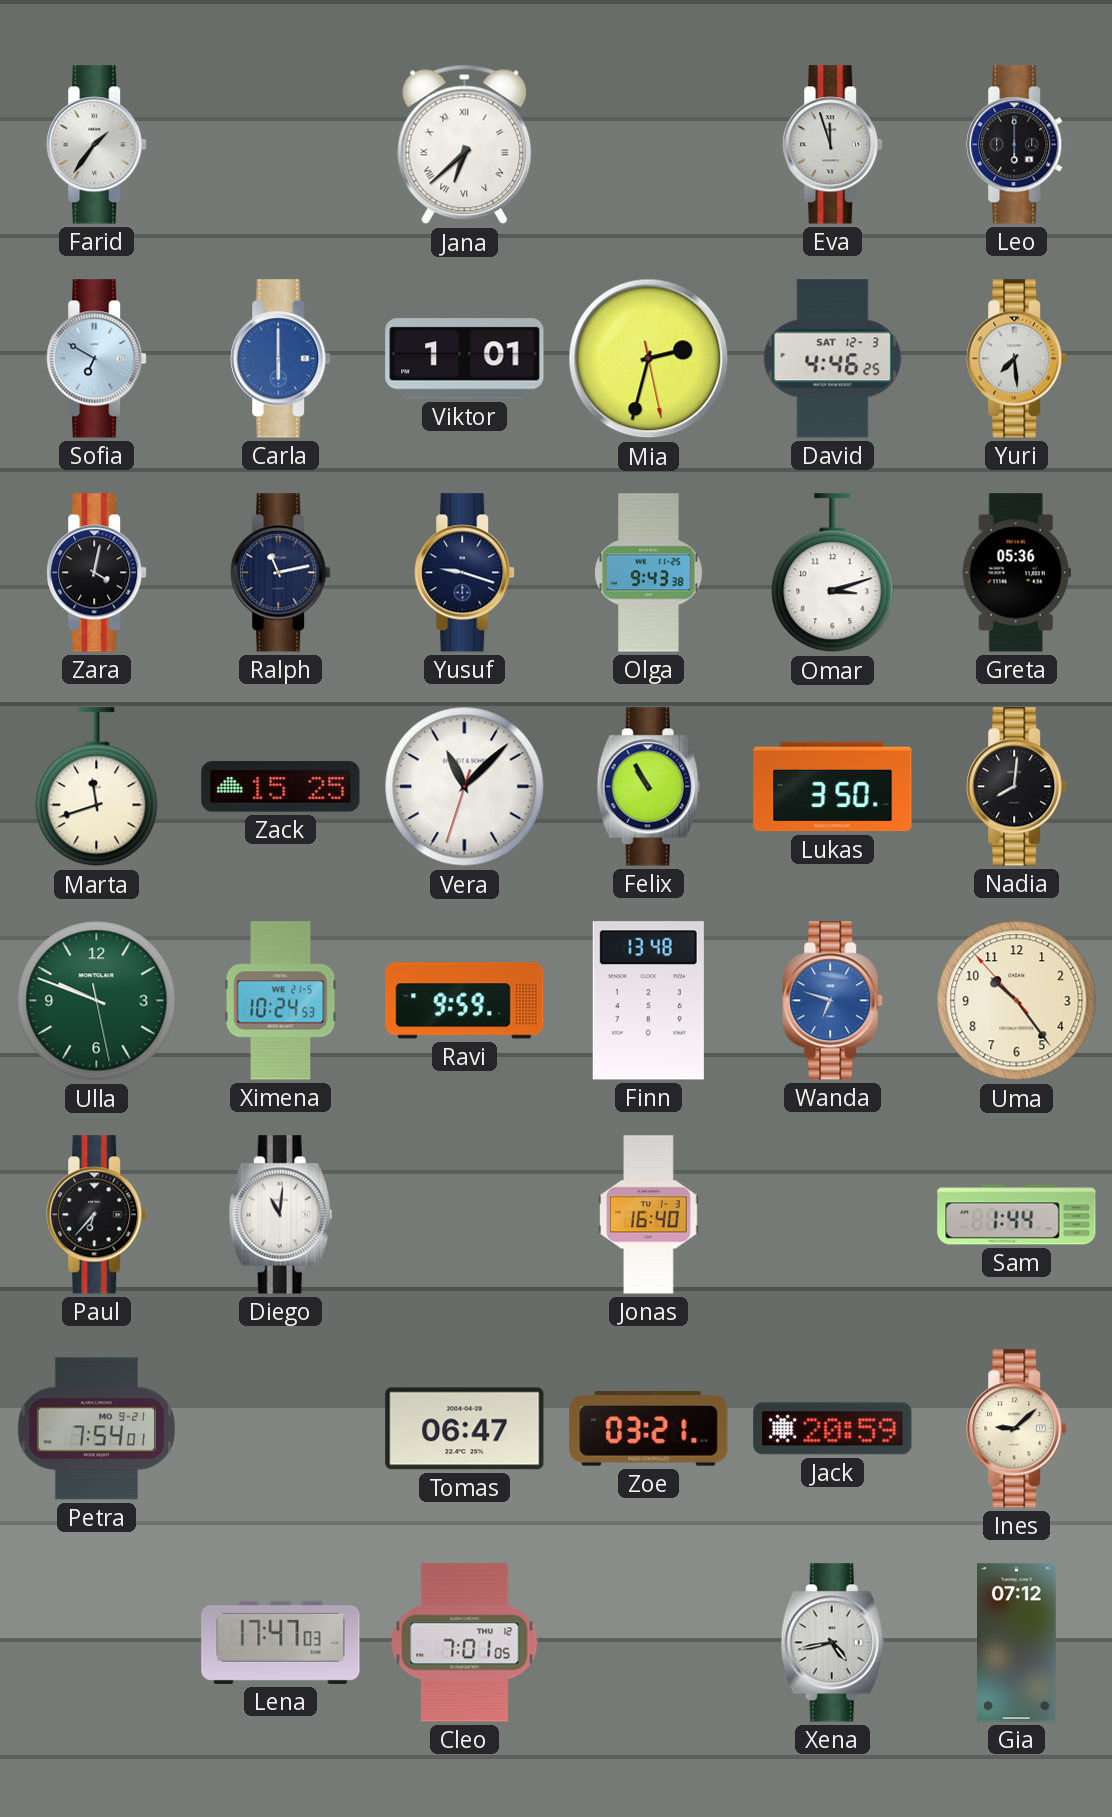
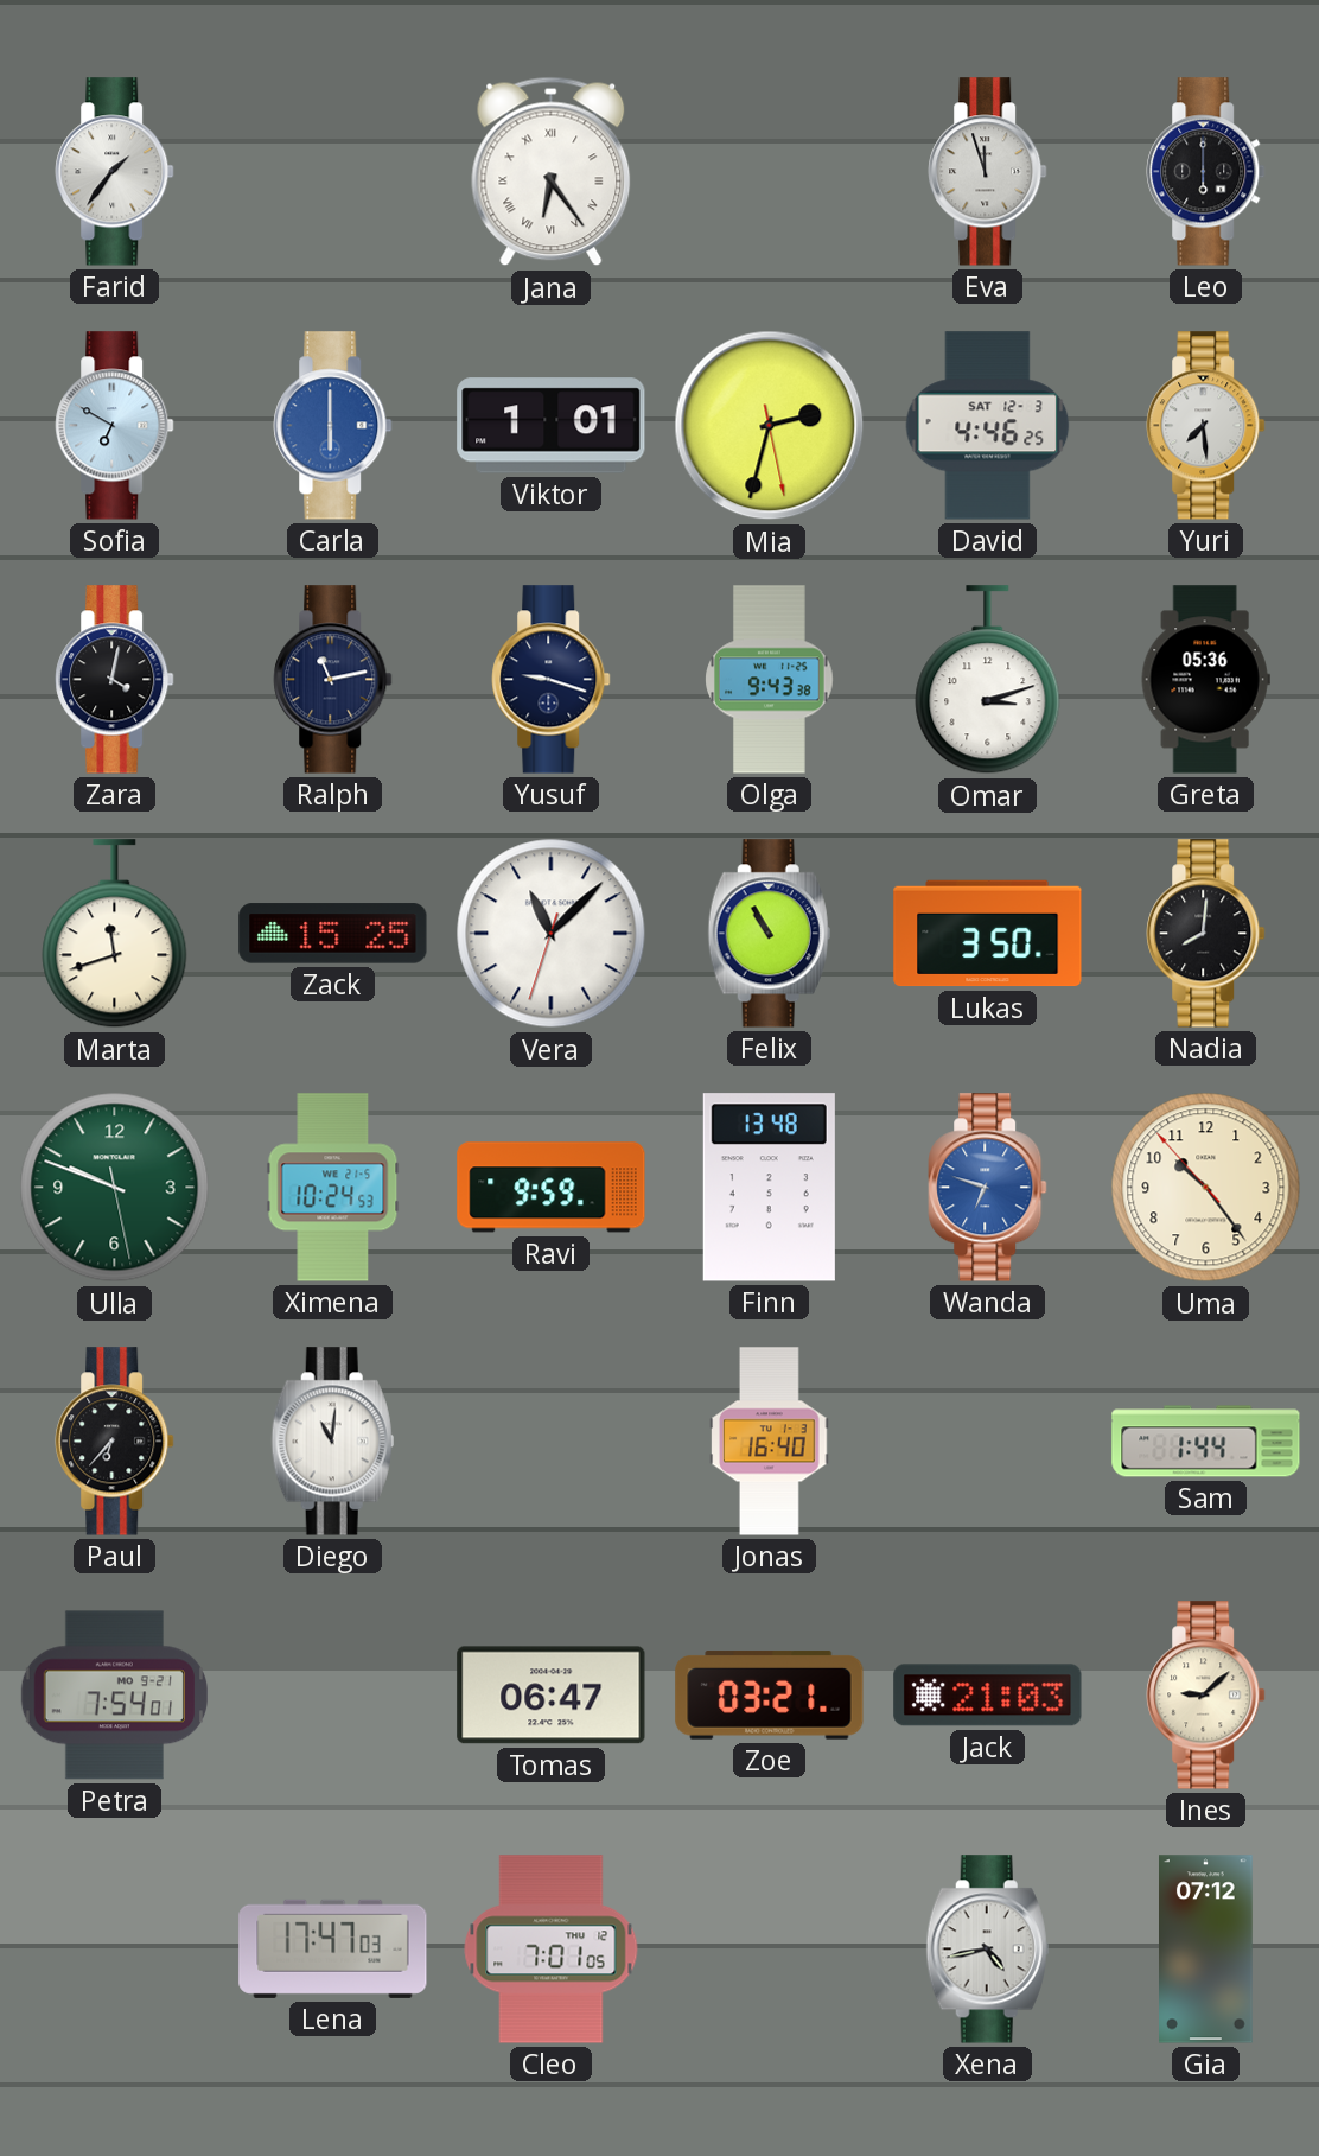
Jana: 6:38 -> 6:24
Jack: 20:59 -> 21:03
